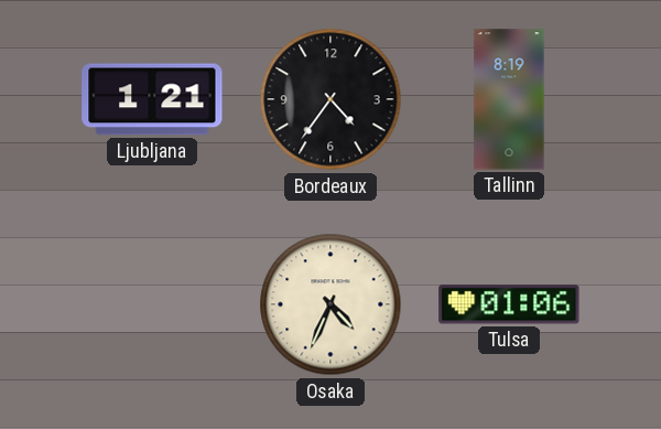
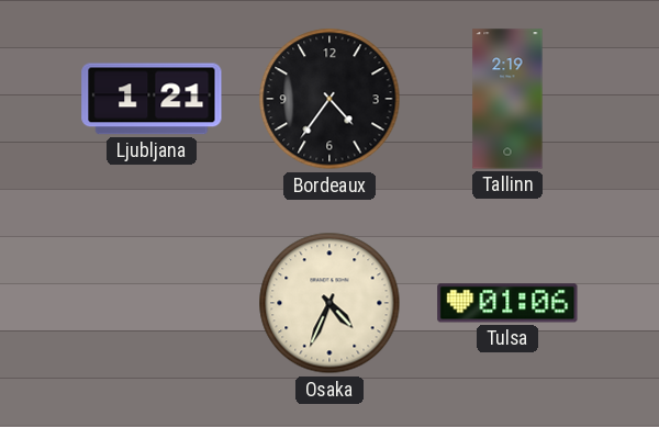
Tallinn: 8:19 -> 2:19
